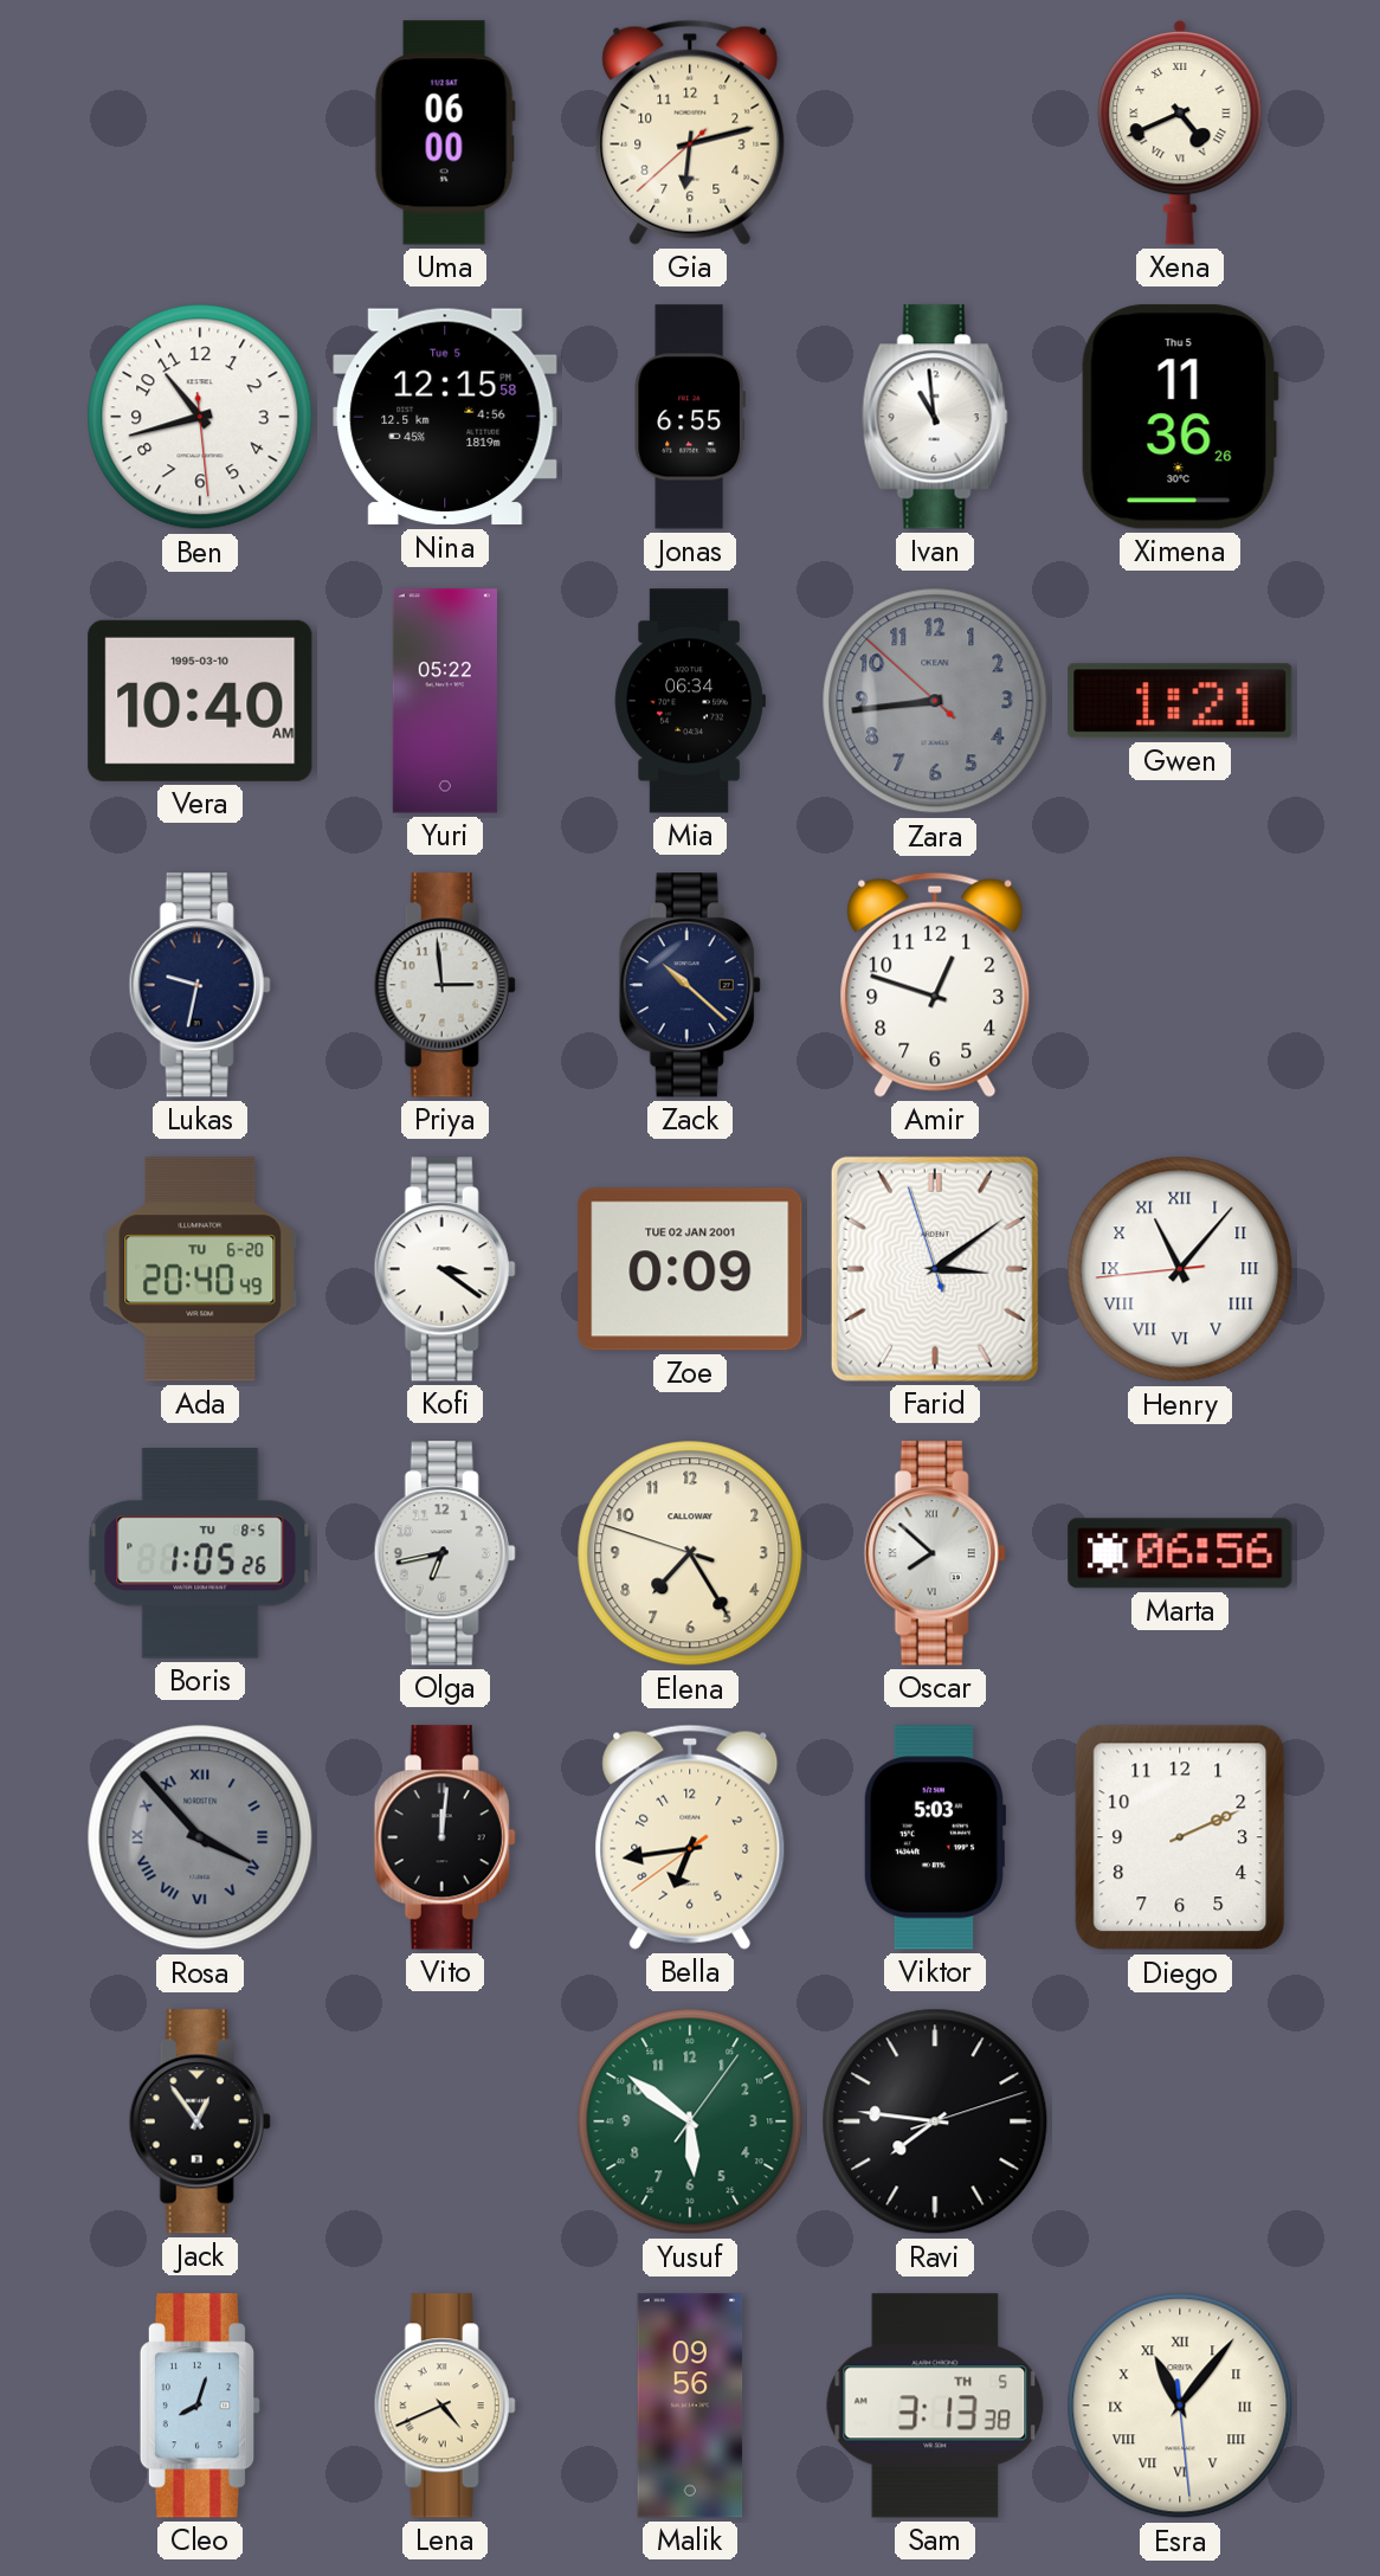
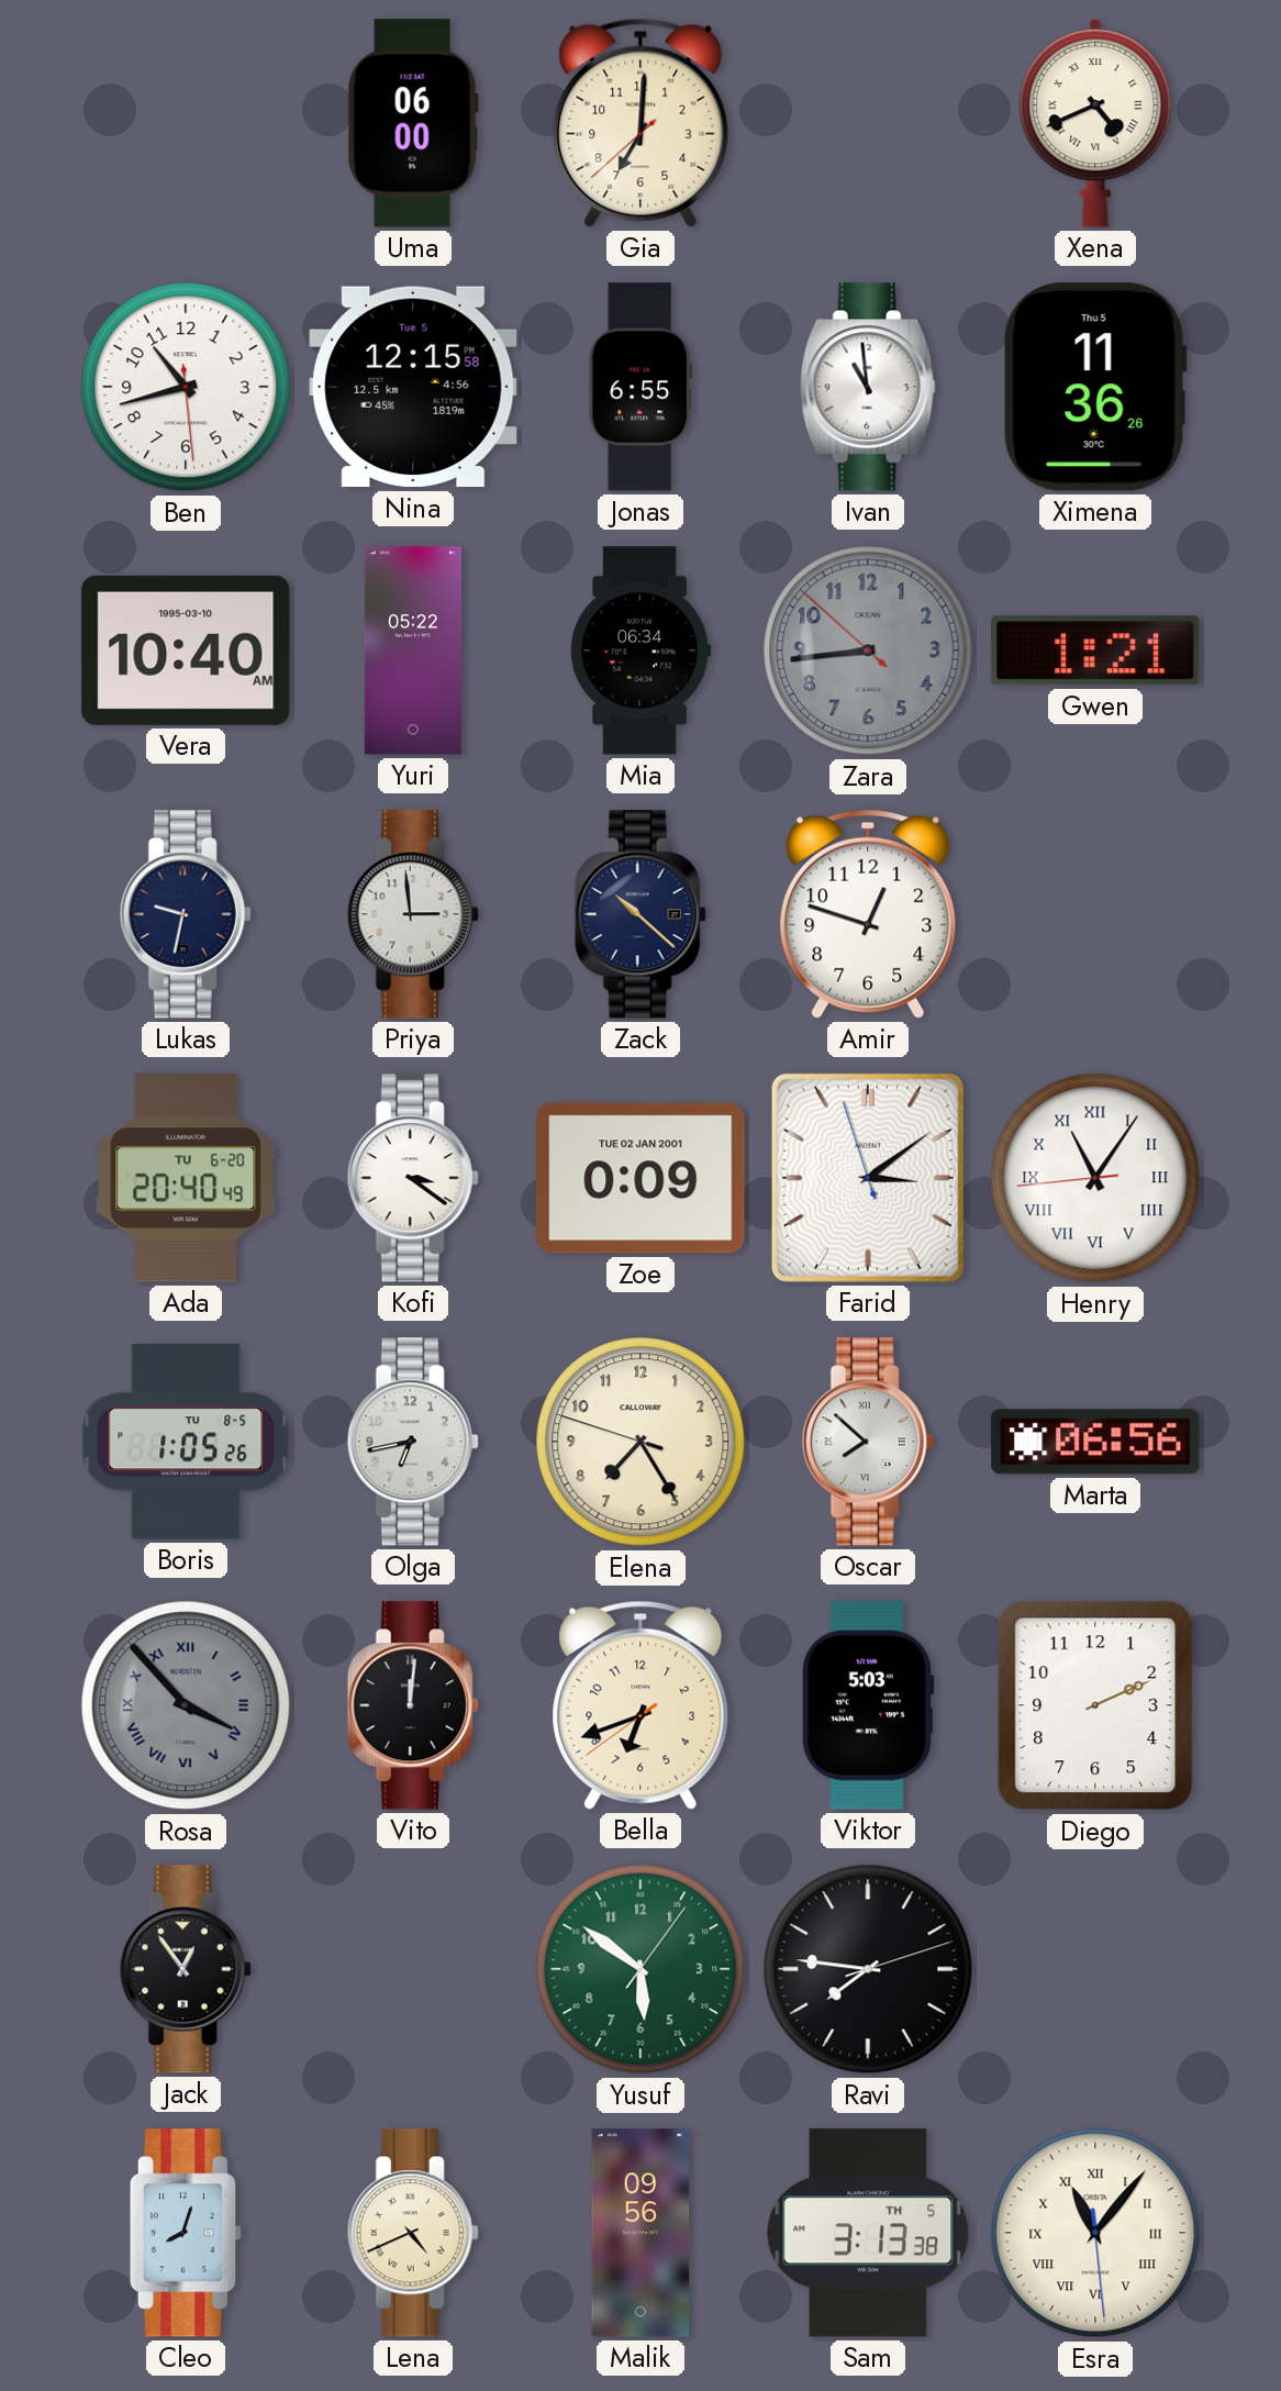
Gia: 6:12 -> 7:00
Henry: 11:06 -> 11:05
Bella: 6:43 -> 6:41
